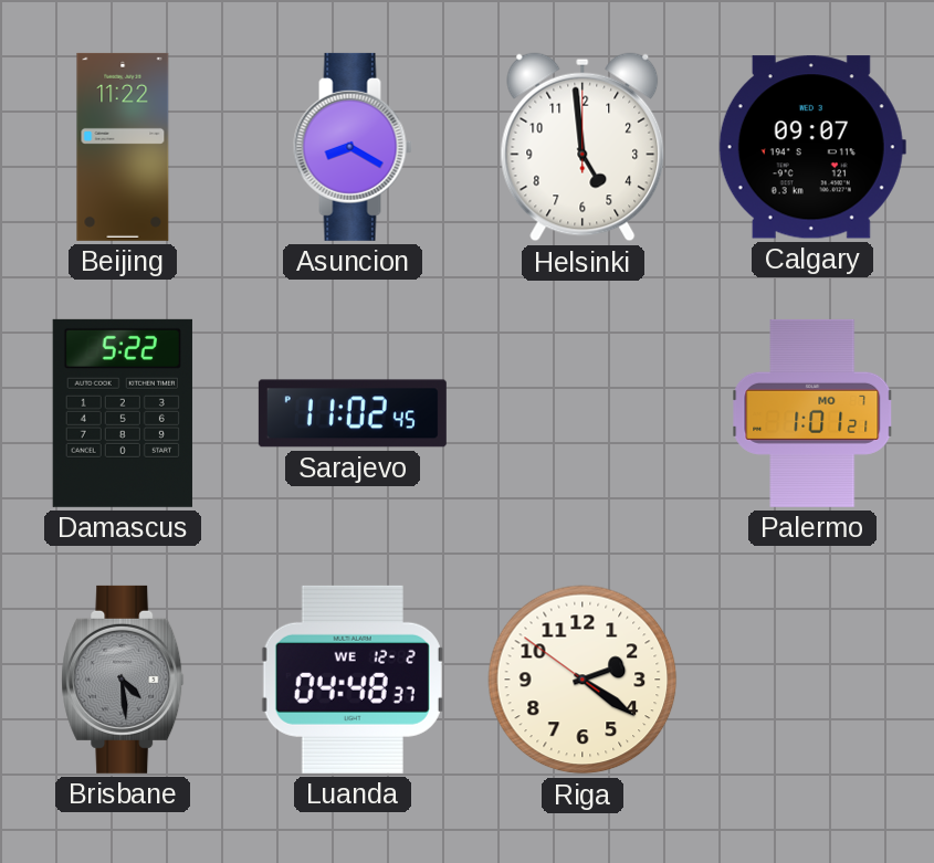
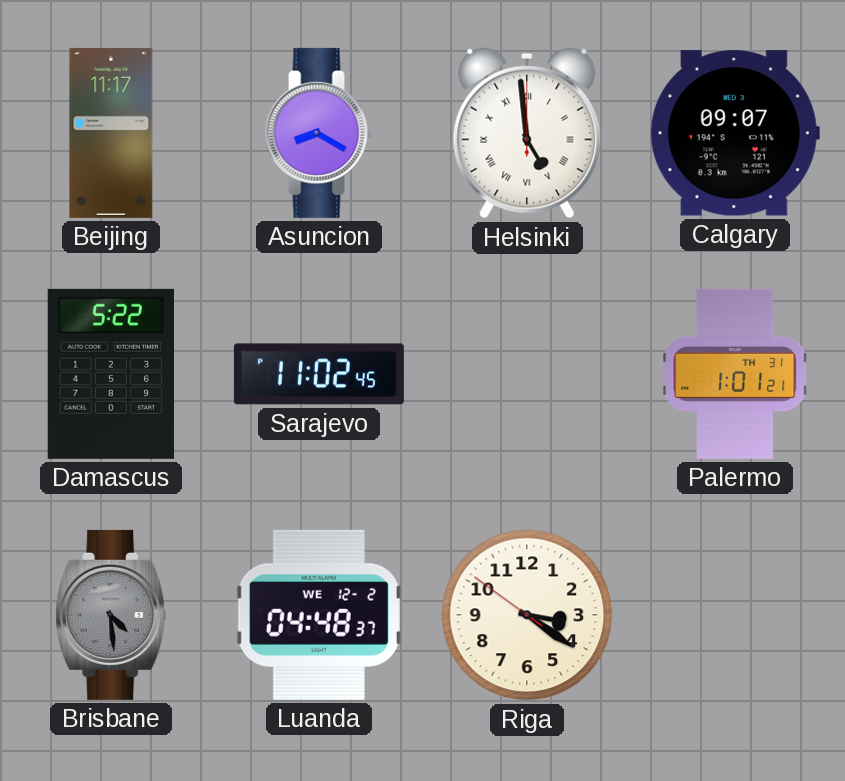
Beijing: 11:22 -> 11:17
Helsinki numerals: Arabic -> Roman
Palermo date: MO 7 -> TH 31
Riga: 2:20 -> 3:20
